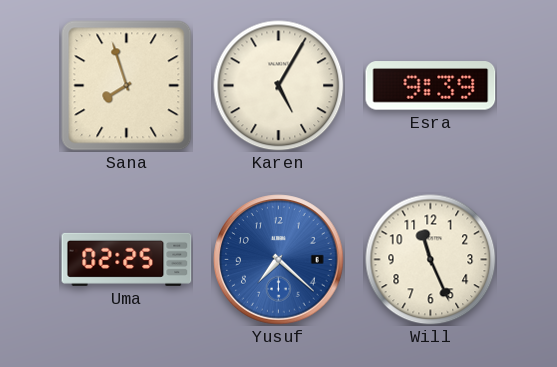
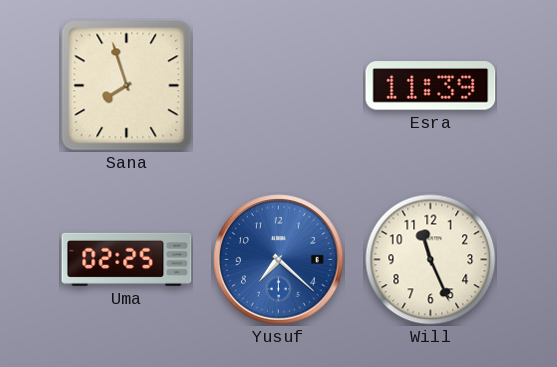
Karen: 5:05 -> none
Esra: 9:39 -> 11:39
